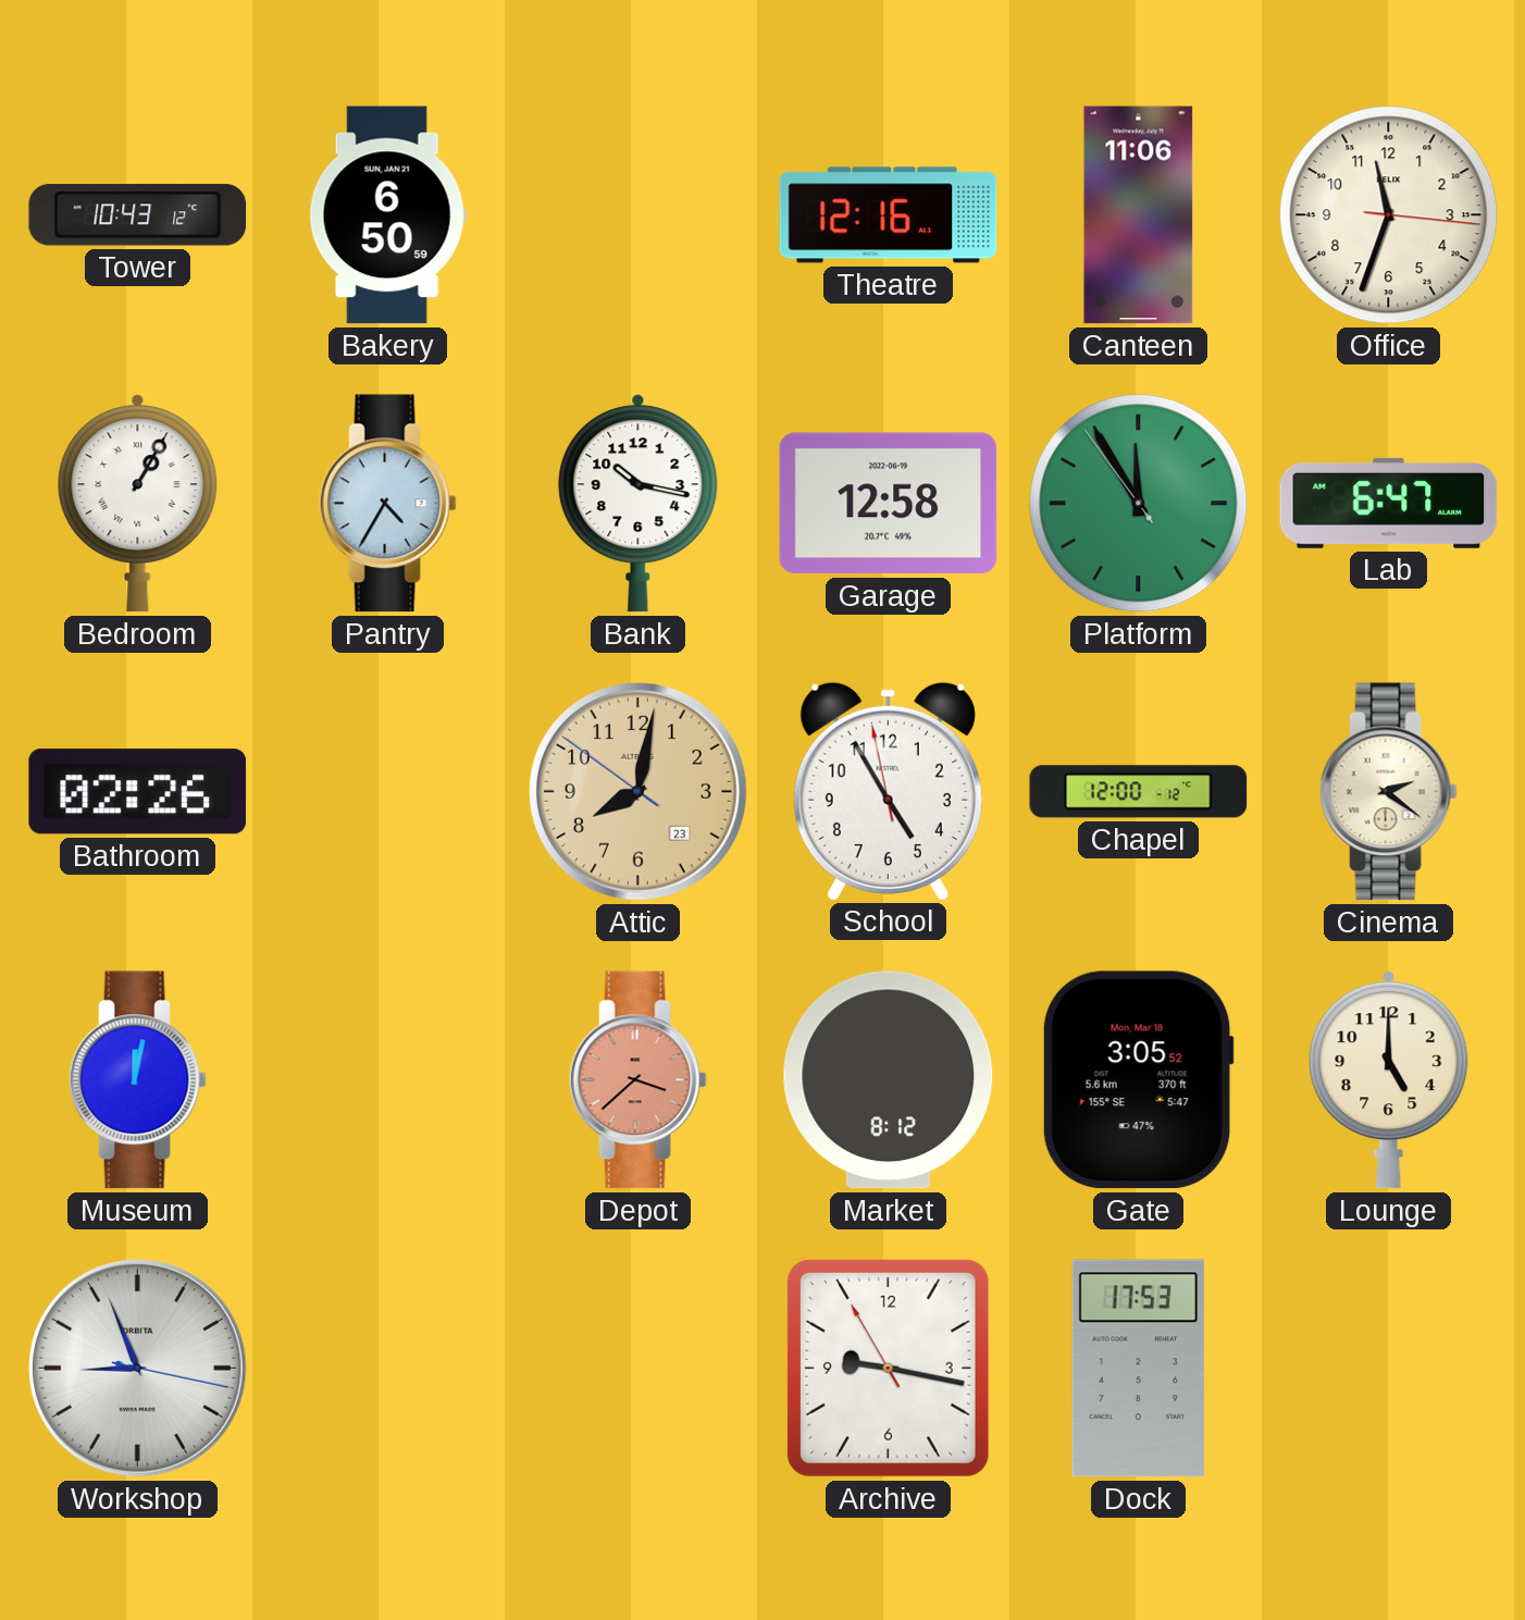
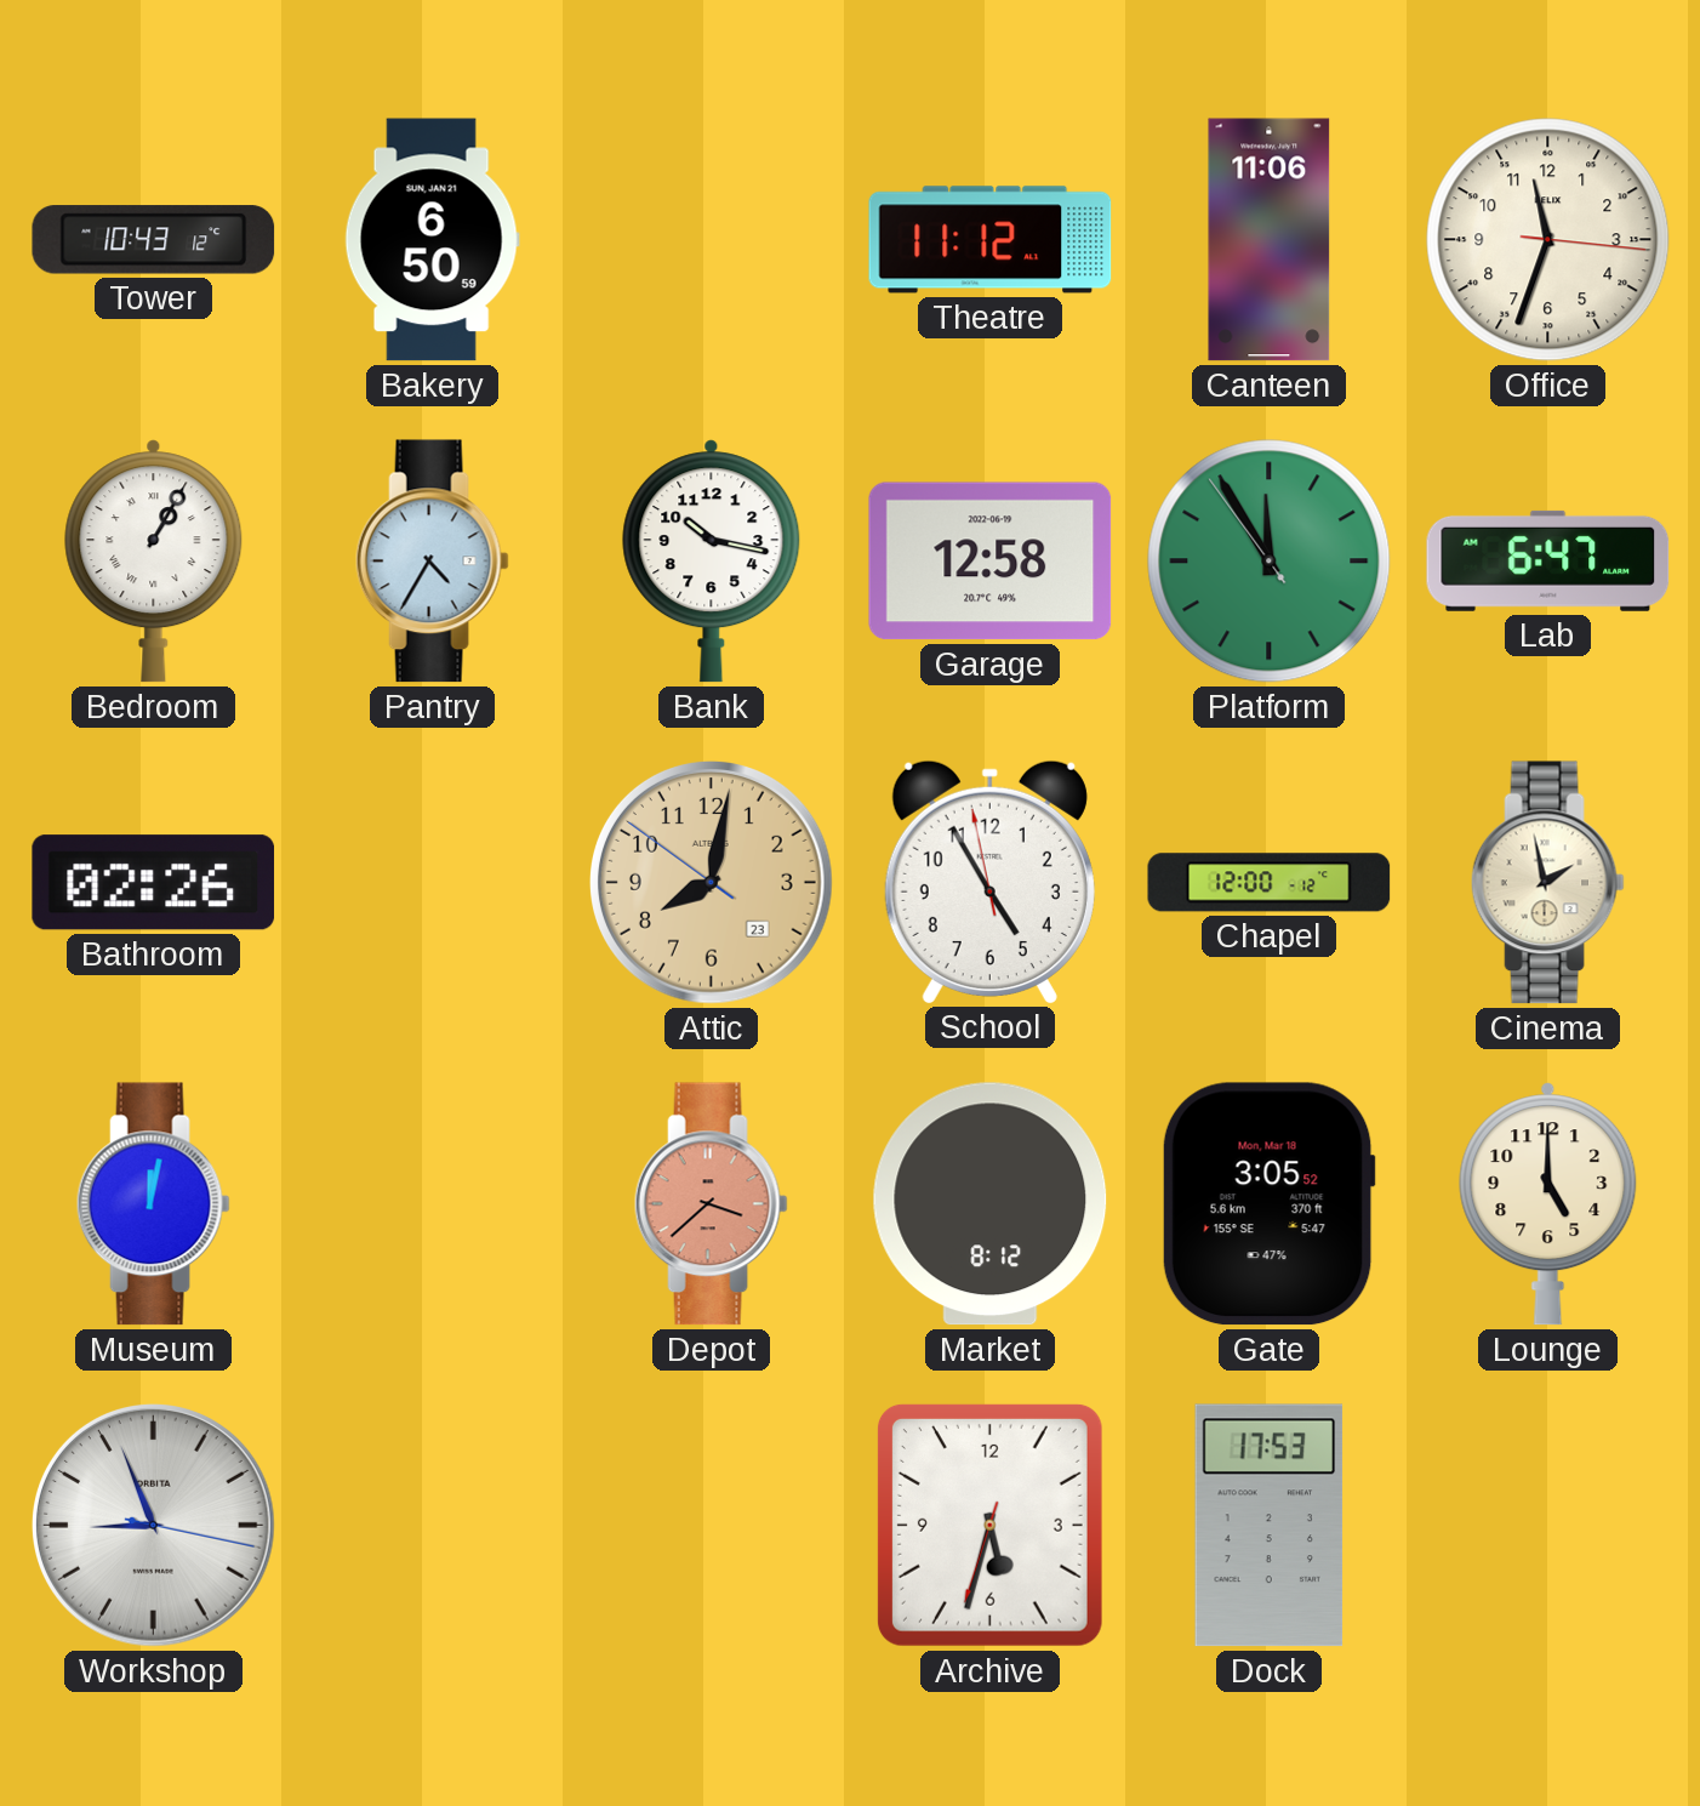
Theatre: 12:16 -> 11:12
Cinema: 2:21 -> 1:58
Archive: 9:16 -> 5:32
